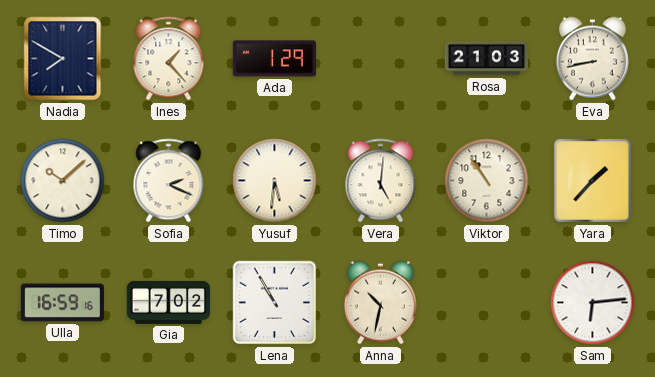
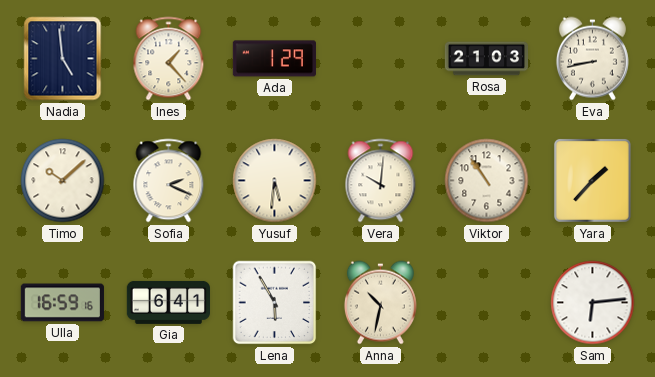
Nadia: 7:50 -> 4:59
Vera: 5:01 -> 10:01
Gia: 7:02 -> 6:41
Lena: 10:55 -> 5:55
